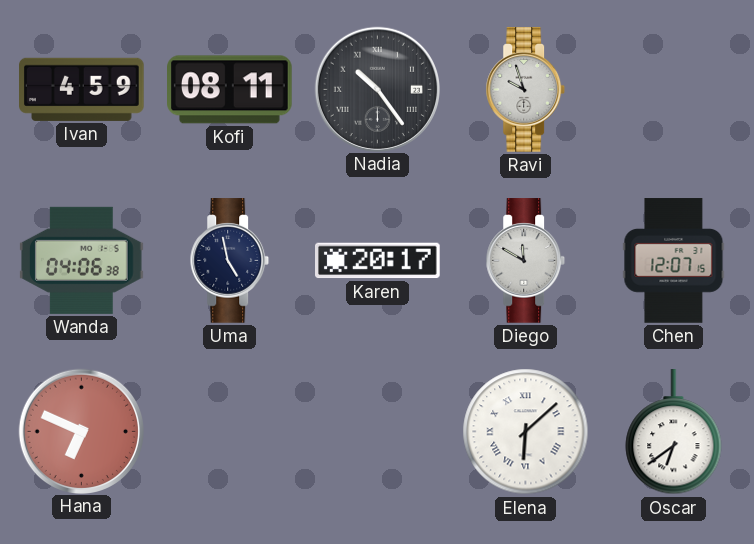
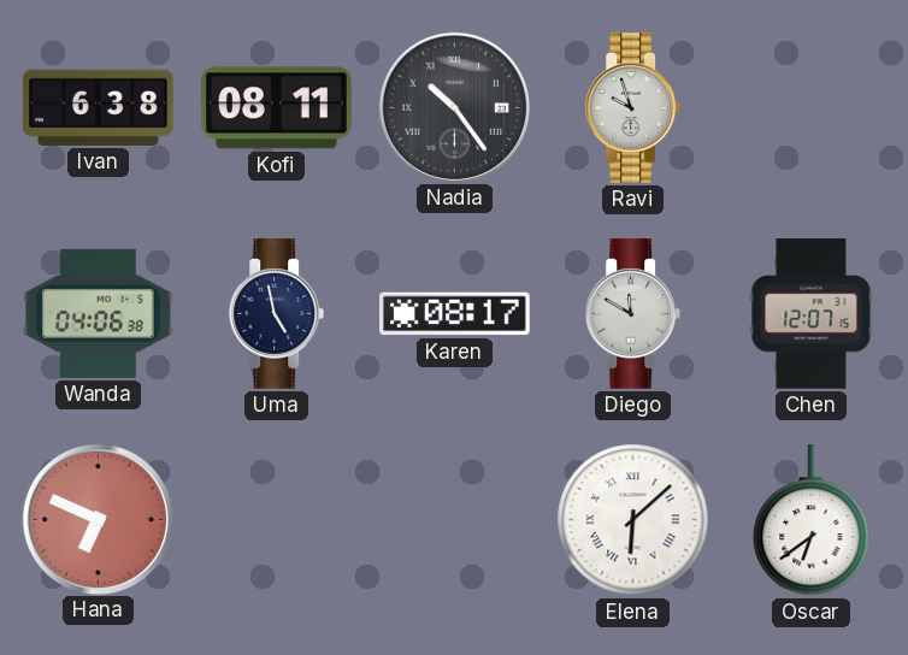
Ivan: 4:59 -> 6:38
Karen: 20:17 -> 08:17
